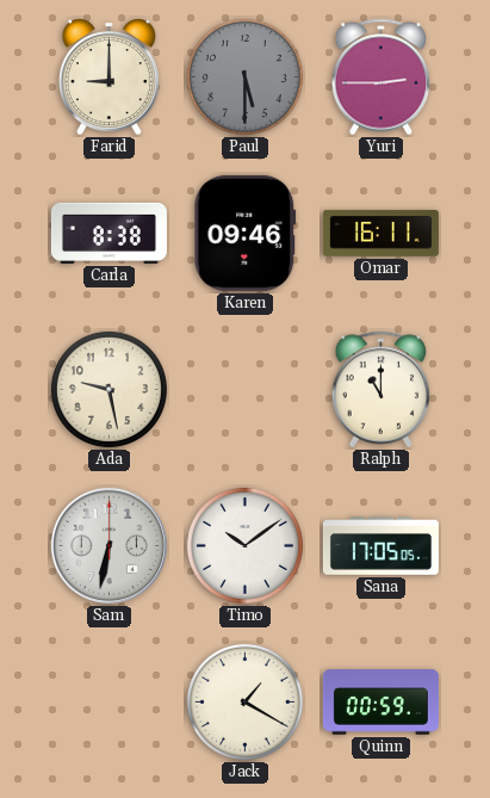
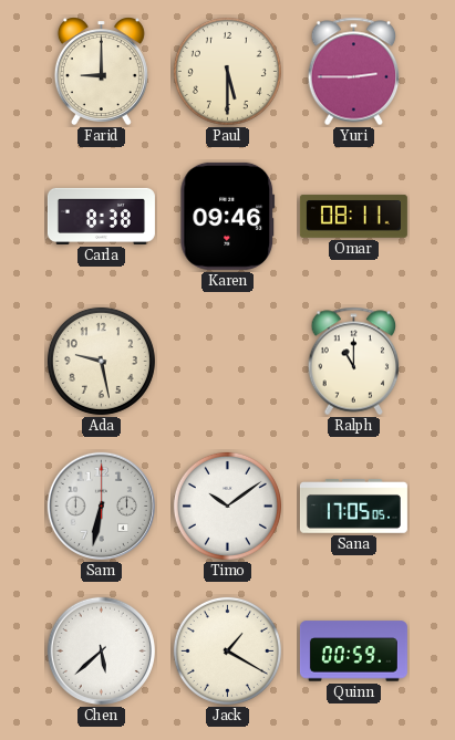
Paul dial: grey -> cream
Omar: 16:11 -> 08:11
Chen: none -> 5:38
